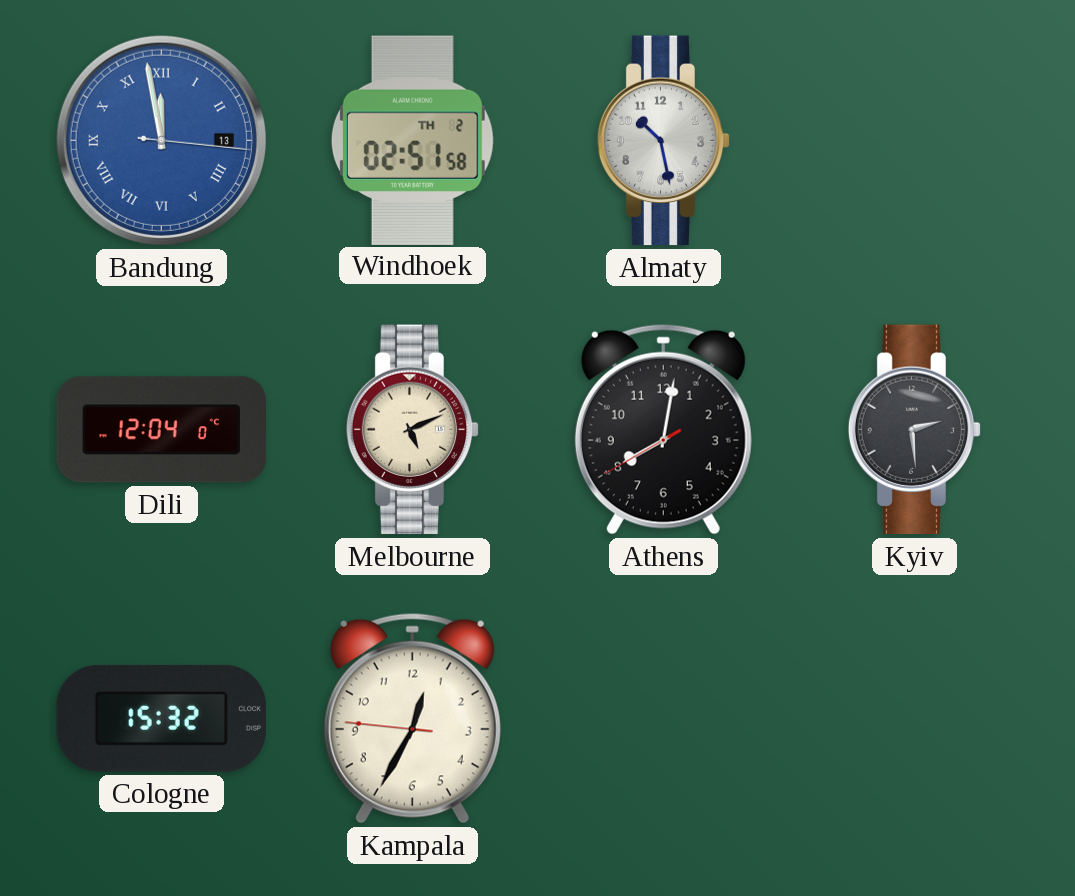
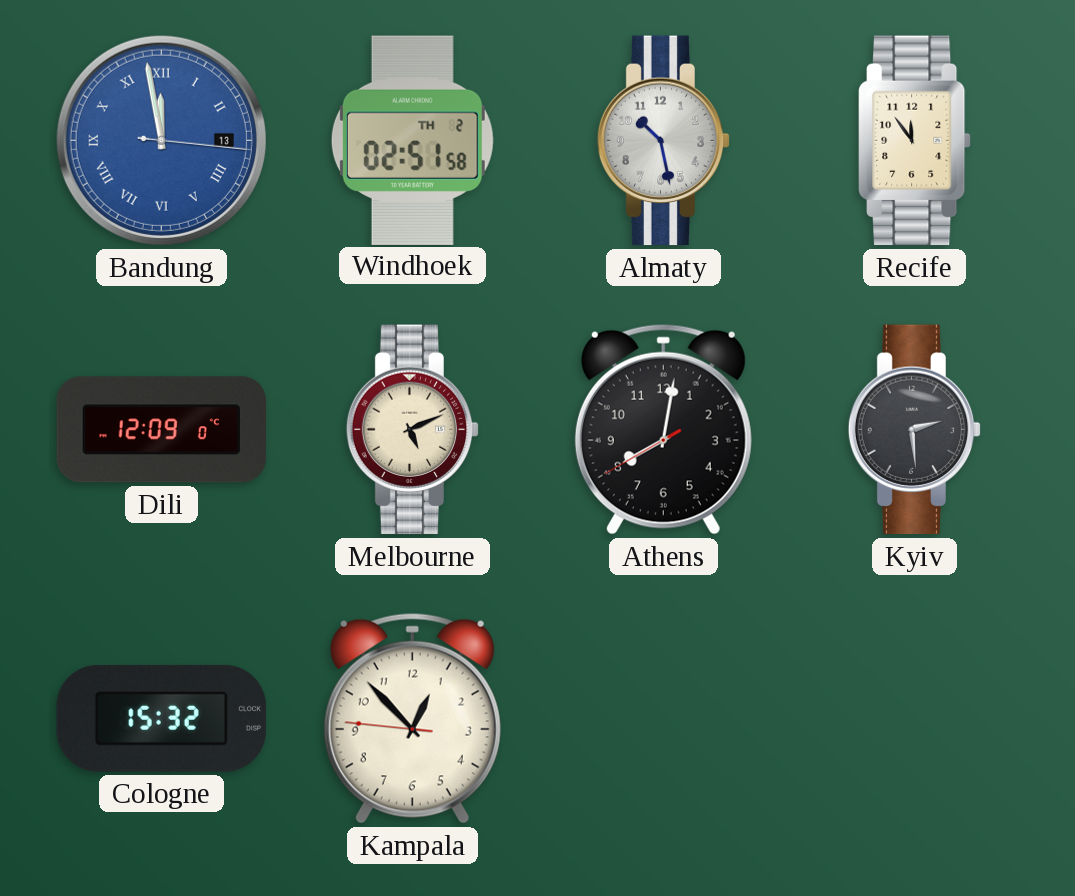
Recife: none -> 11:54
Dili: 12:04 -> 12:09
Kampala: 12:34 -> 12:52
